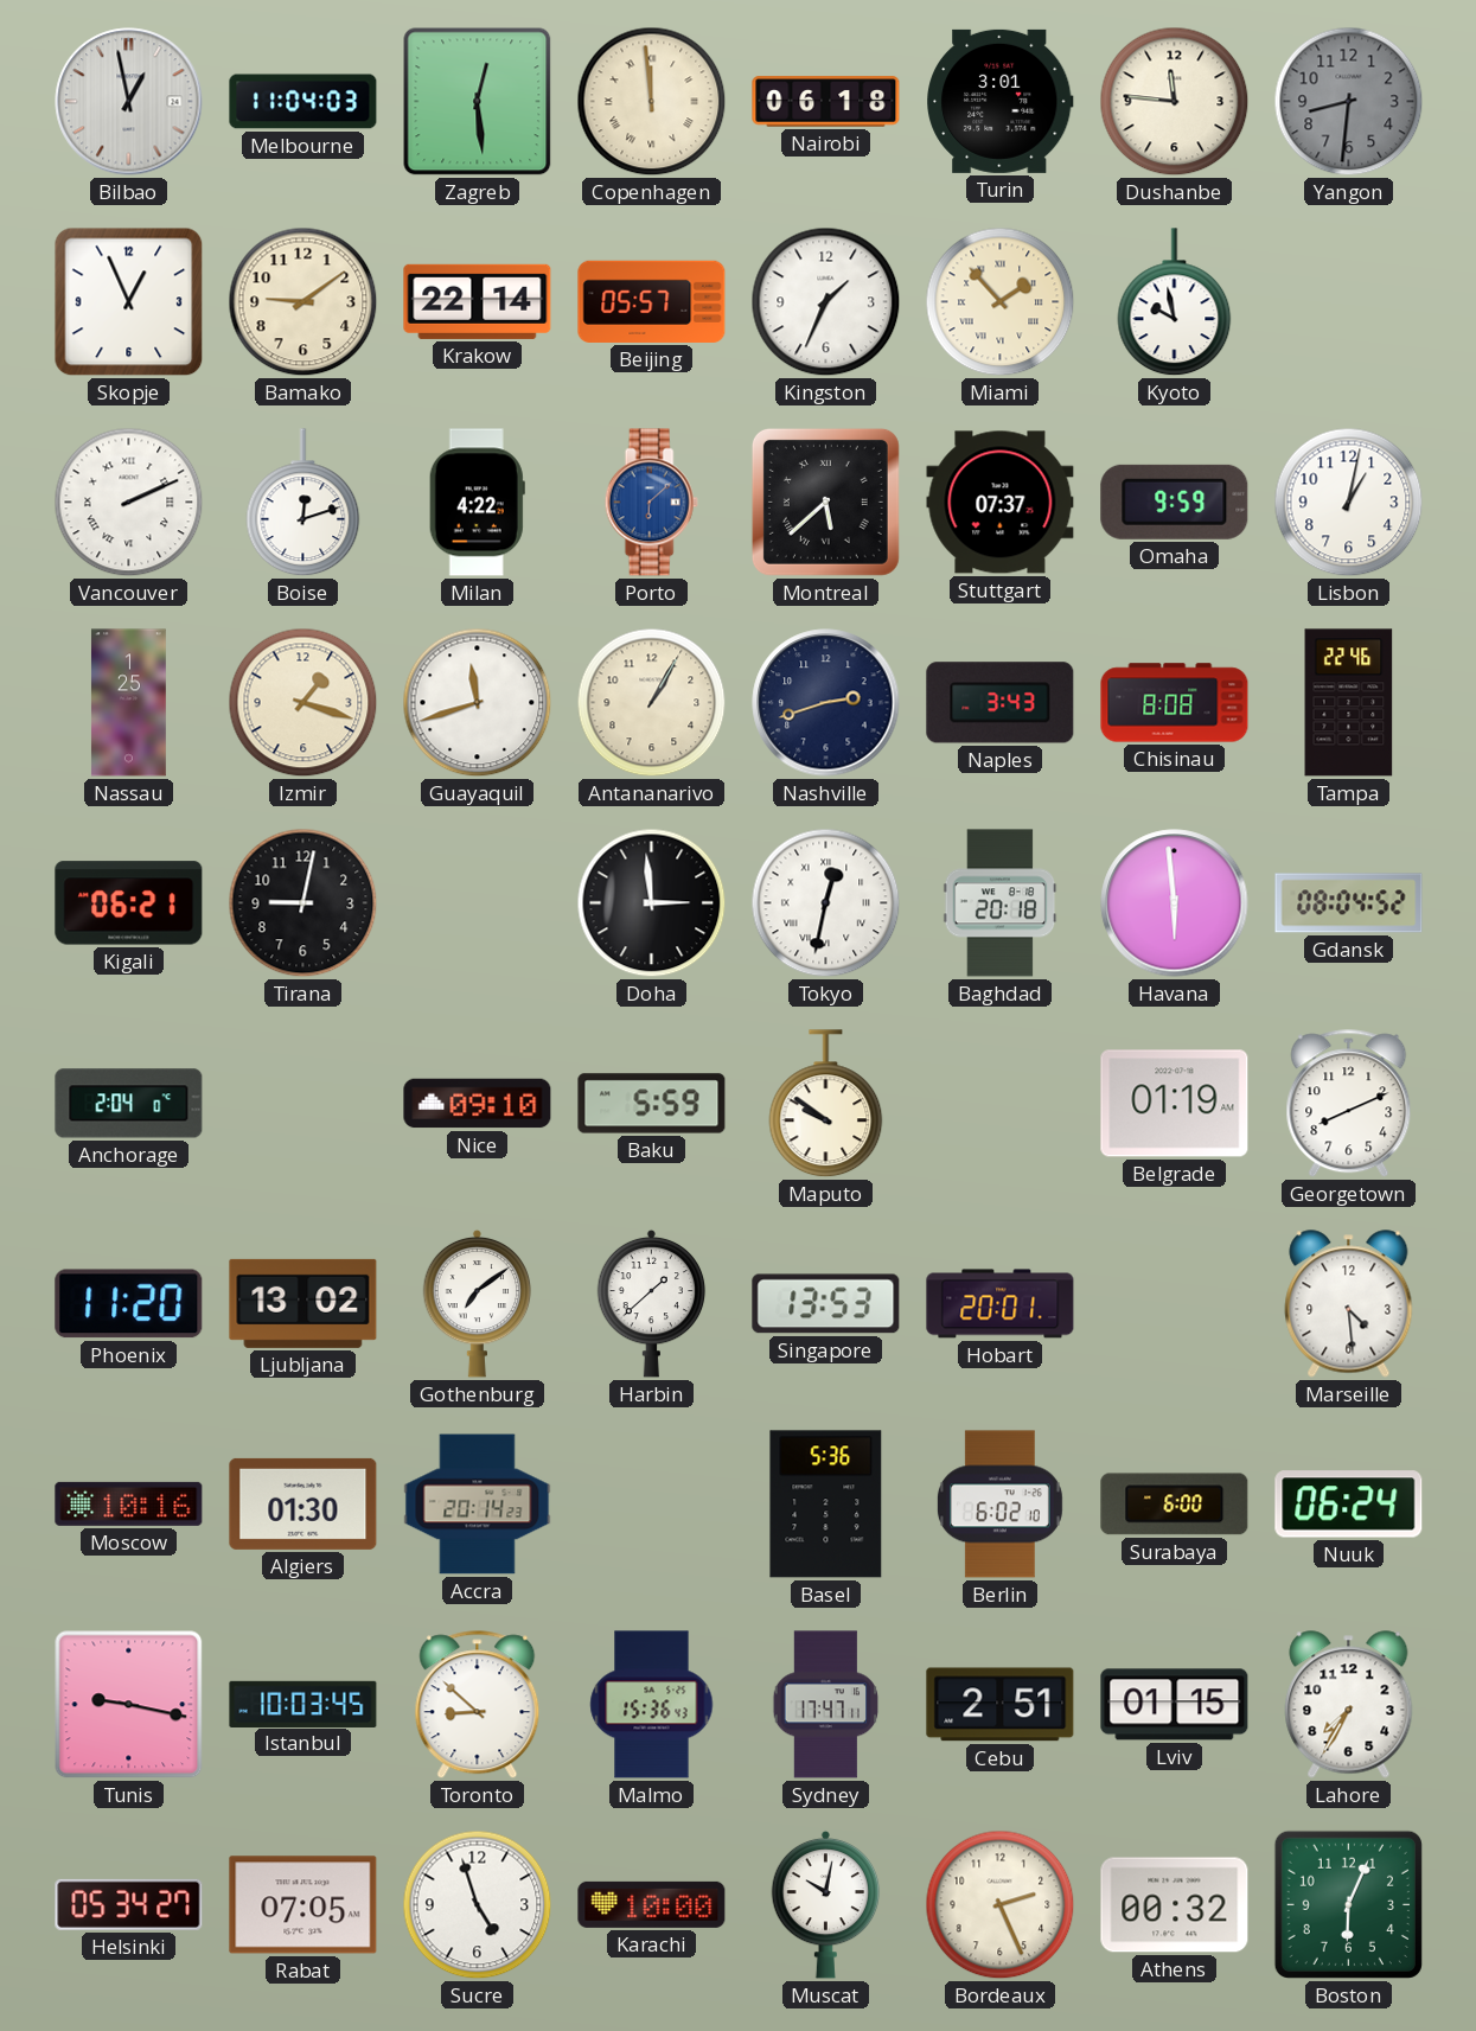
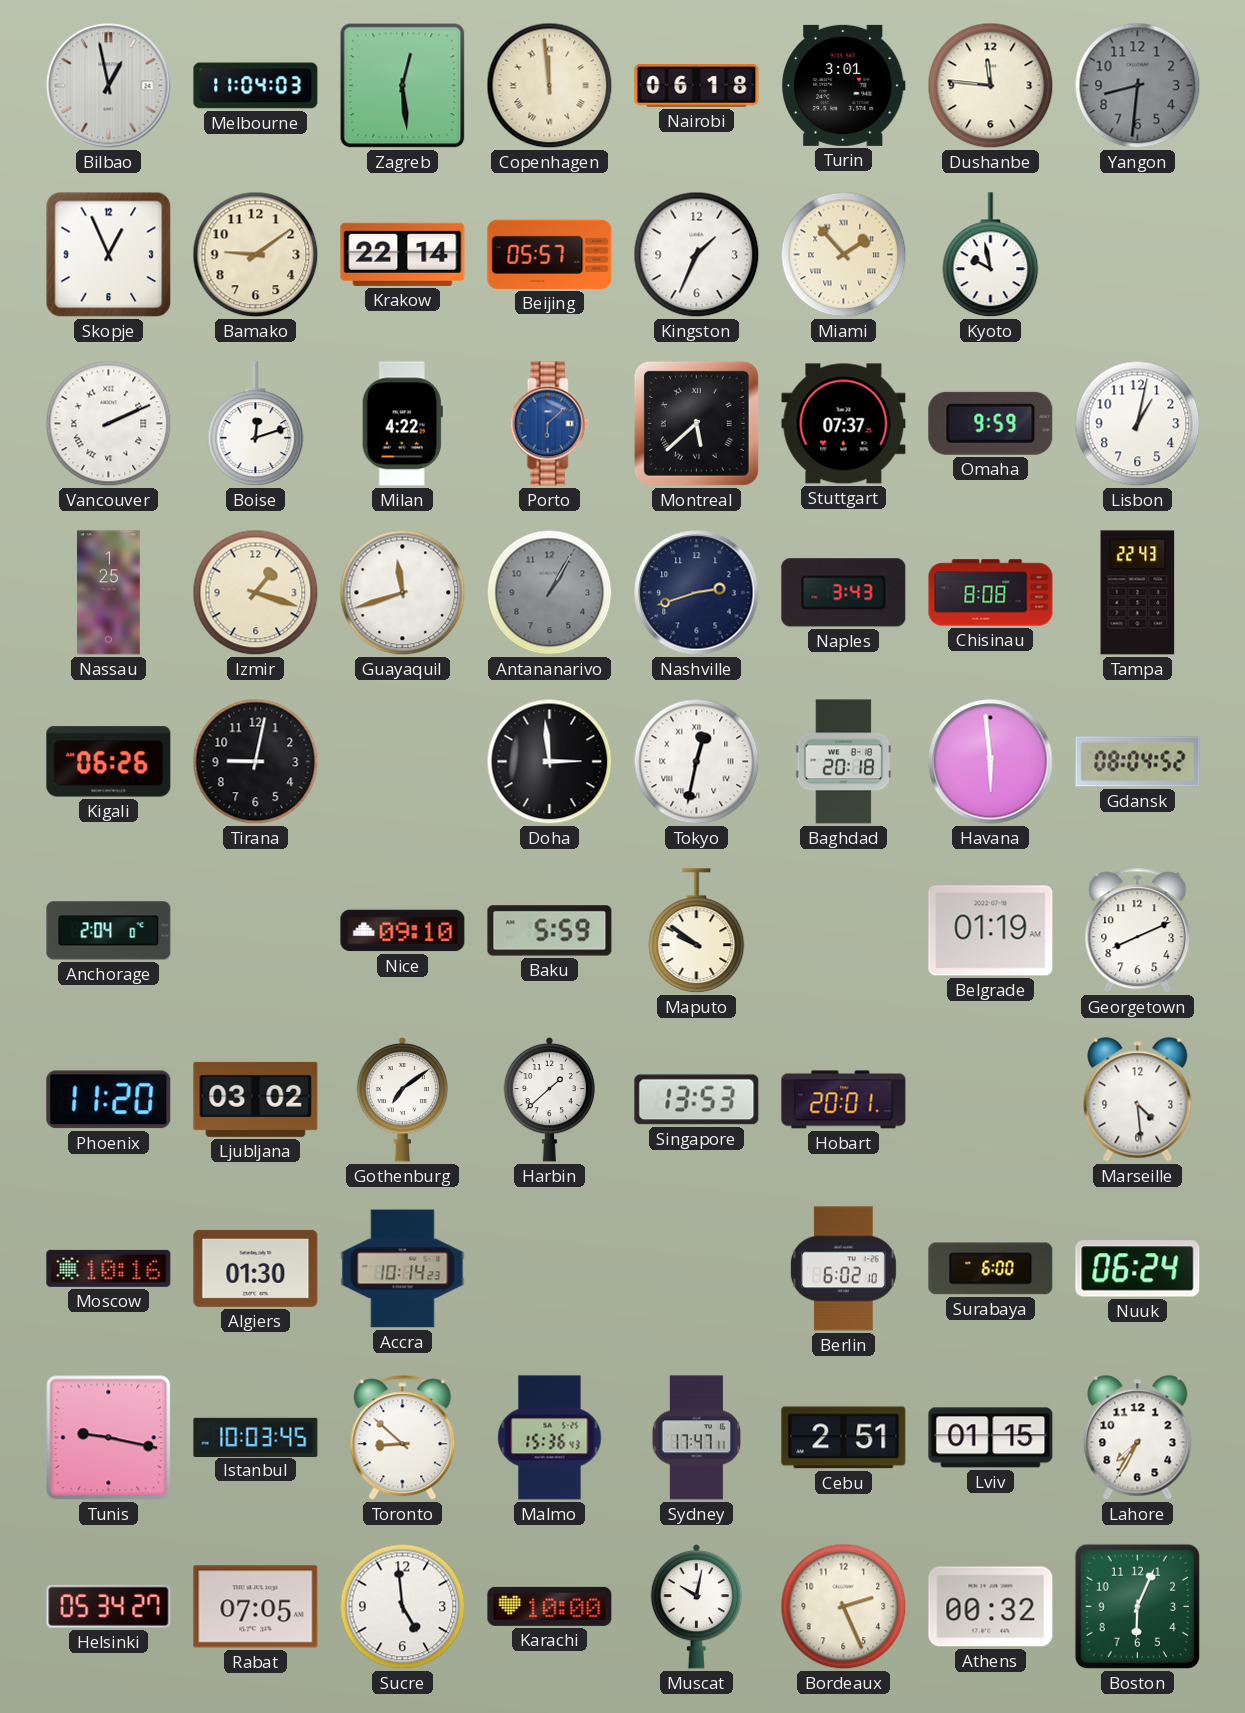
Antananarivo dial: cream -> grey
Tampa: 22:46 -> 22:43
Kigali: 06:21 -> 06:26
Ljubljana: 13:02 -> 03:02
Accra: 20:14 -> 10:14
Basel: 5:36 -> none
Sucre: 4:57 -> 4:59
